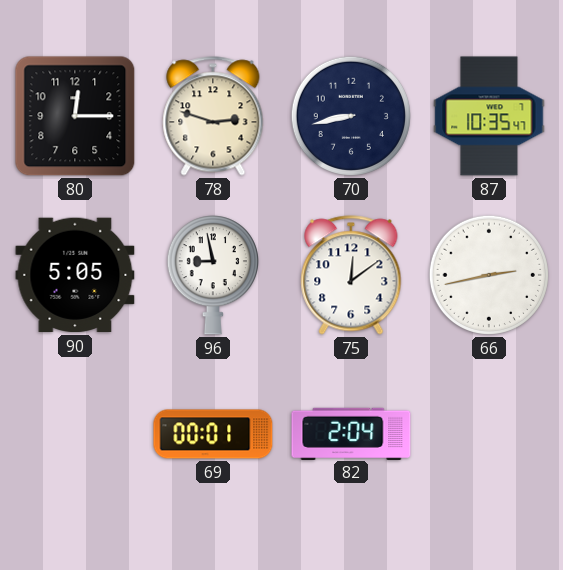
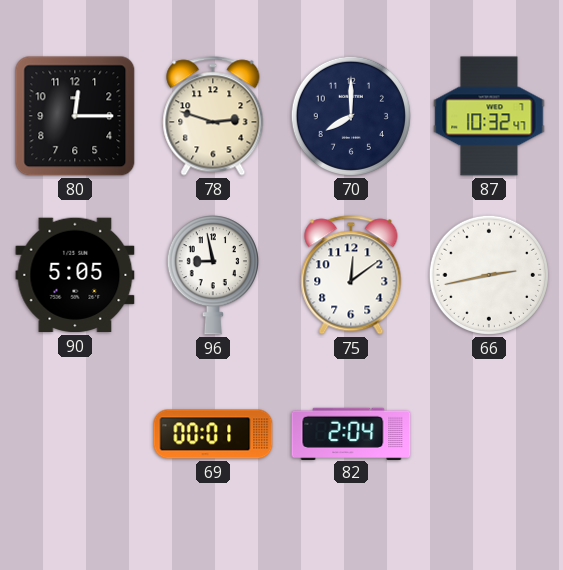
70: 8:43 -> 8:00
87: 10:35 -> 10:32
